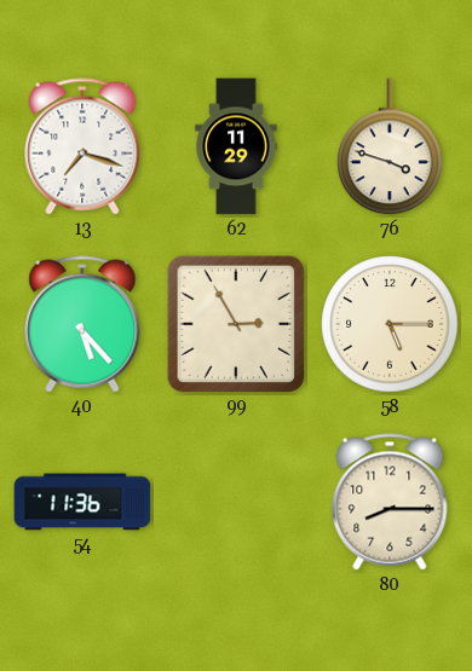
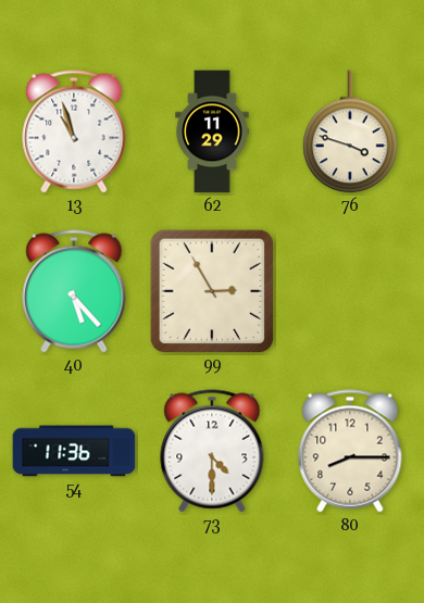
13: 7:18 -> 10:57
58: 5:15 -> none
73: none -> 4:30
